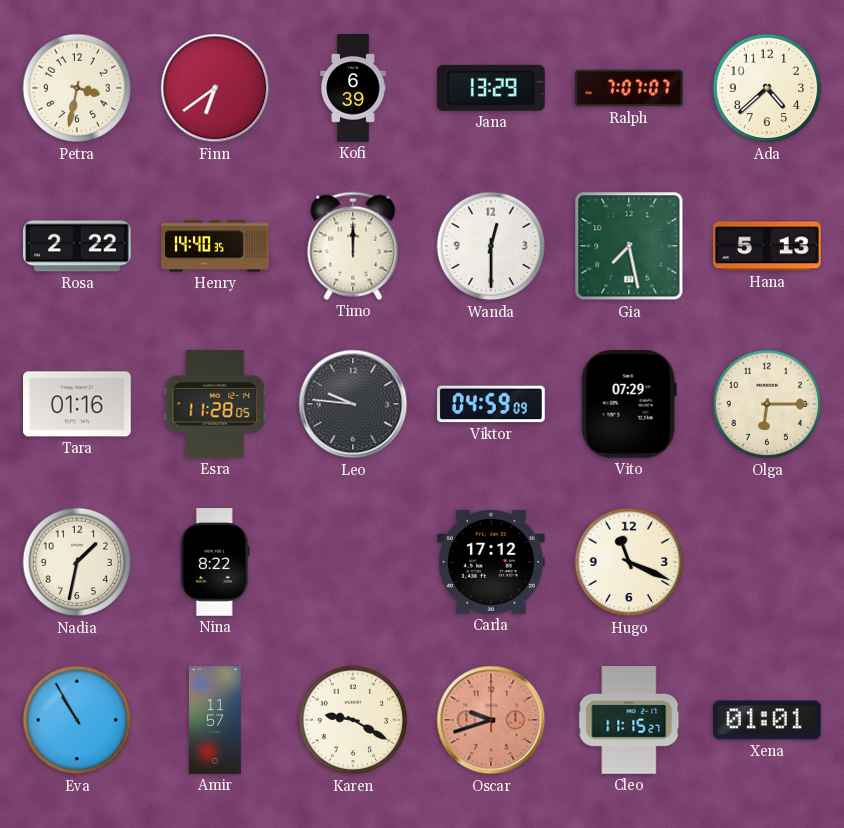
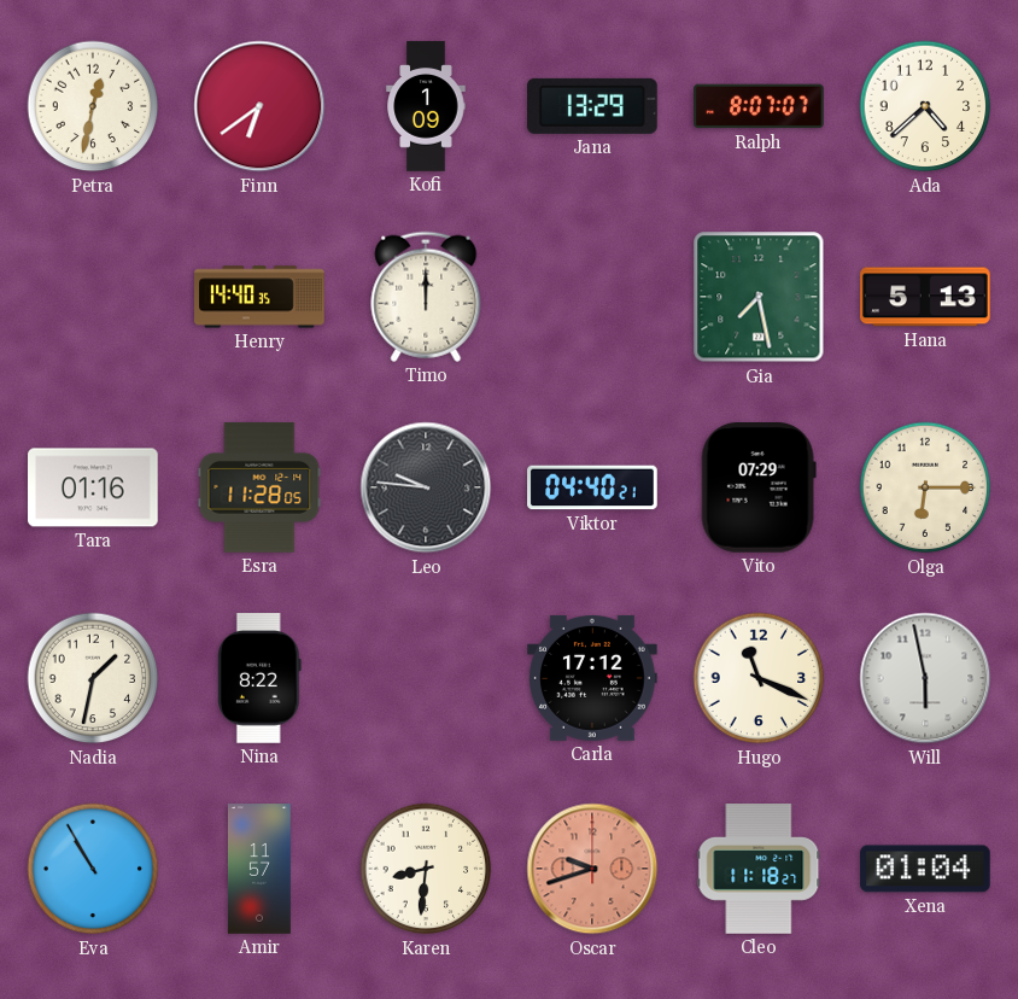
Petra: 3:32 -> 12:32
Kofi: 6:39 -> 1:09
Ralph: 7:07 -> 8:07
Rosa: 2:22 -> none
Wanda: 12:30 -> none
Viktor: 04:59 -> 04:40
Will: none -> 5:58
Karen: 9:20 -> 8:31
Cleo: 11:15 -> 11:18
Xena: 01:01 -> 01:04
